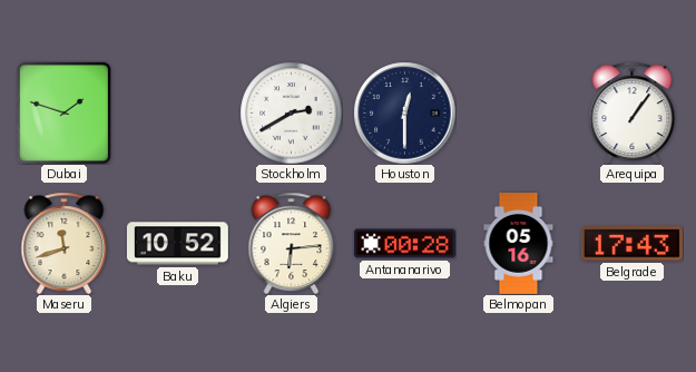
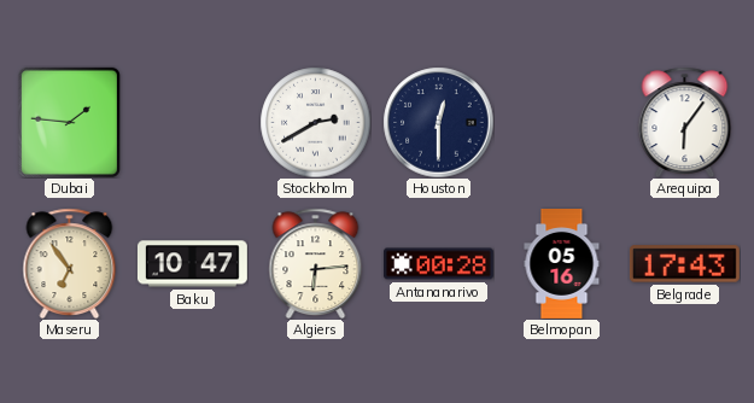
Dubai: 1:48 -> 1:46
Arequipa: 1:06 -> 6:06
Maseru: 11:42 -> 6:54
Baku: 10:52 -> 10:47
